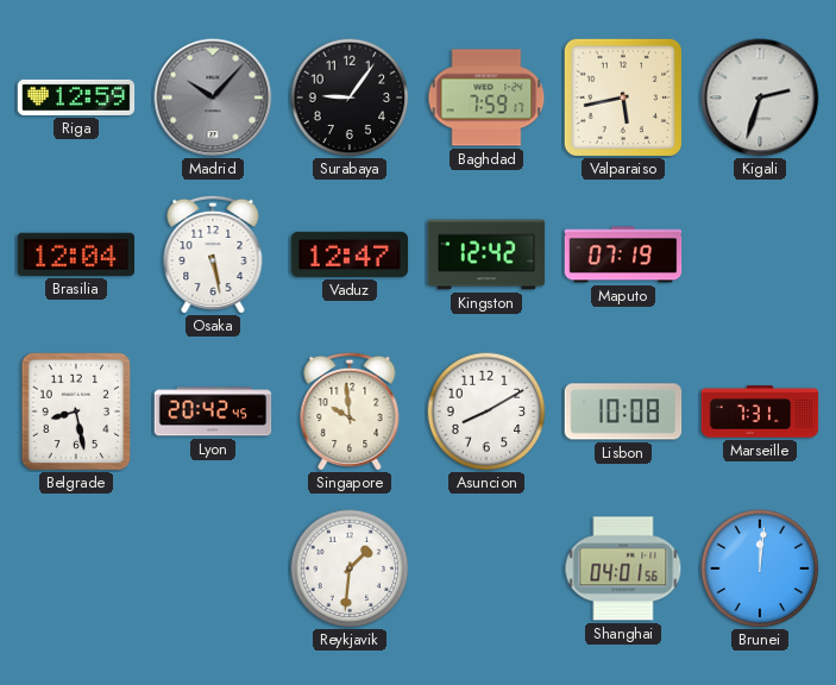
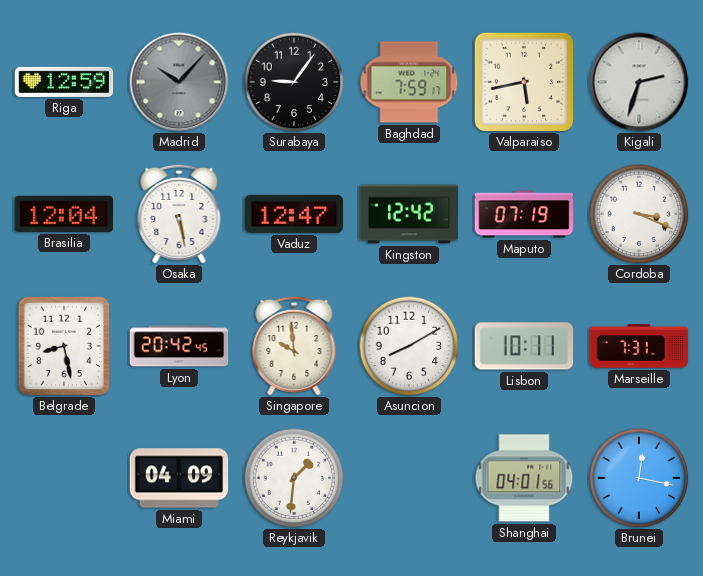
Cordoba: none -> 3:19
Lisbon: 10:08 -> 10:11
Miami: none -> 04:09
Brunei: 12:01 -> 12:17
